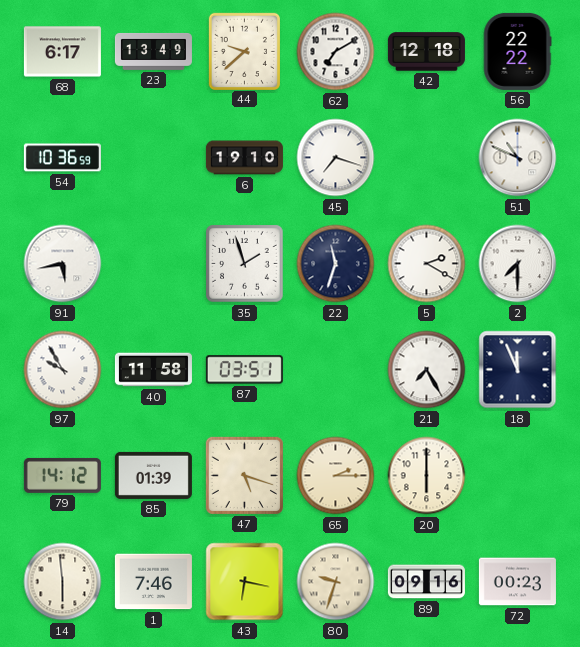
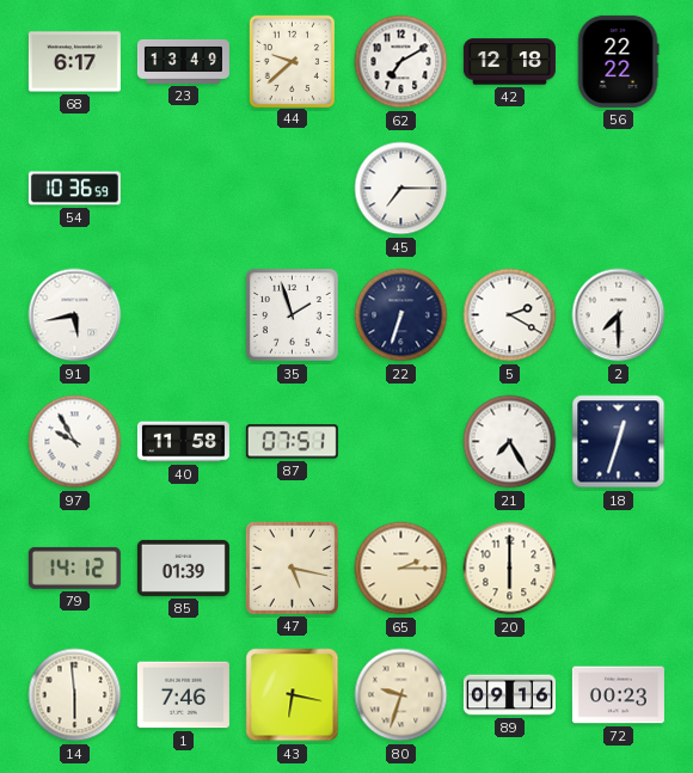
6: 19:10 -> none
45: 7:18 -> 7:15
51: 10:49 -> none
22: 11:33 -> 6:33
87: 03:51 -> 07:51
18: 11:56 -> 12:33
47: 5:18 -> 5:17
